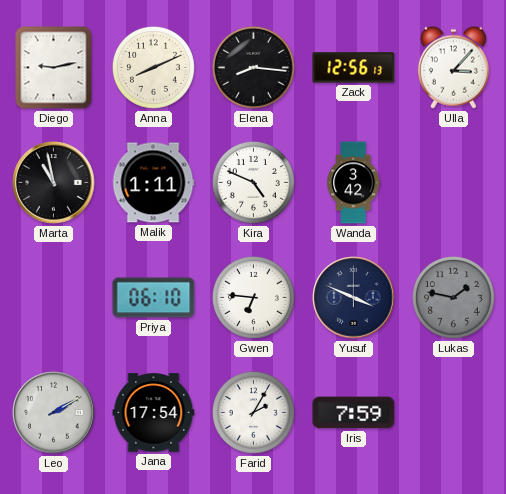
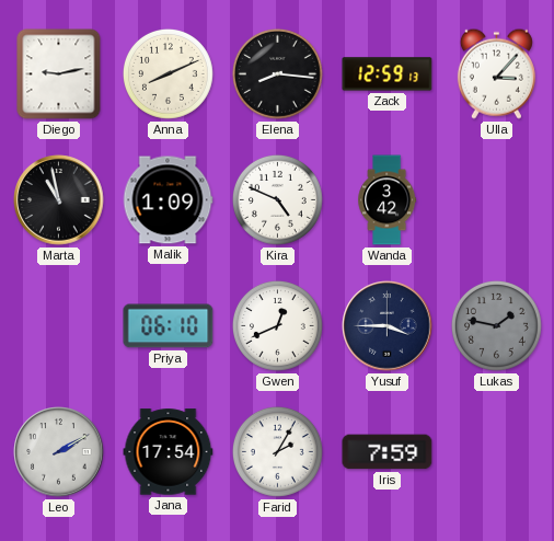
Zack: 12:56 -> 12:59
Malik: 1:11 -> 1:09
Gwen: 6:46 -> 12:41
Yusuf: 3:49 -> 3:45
